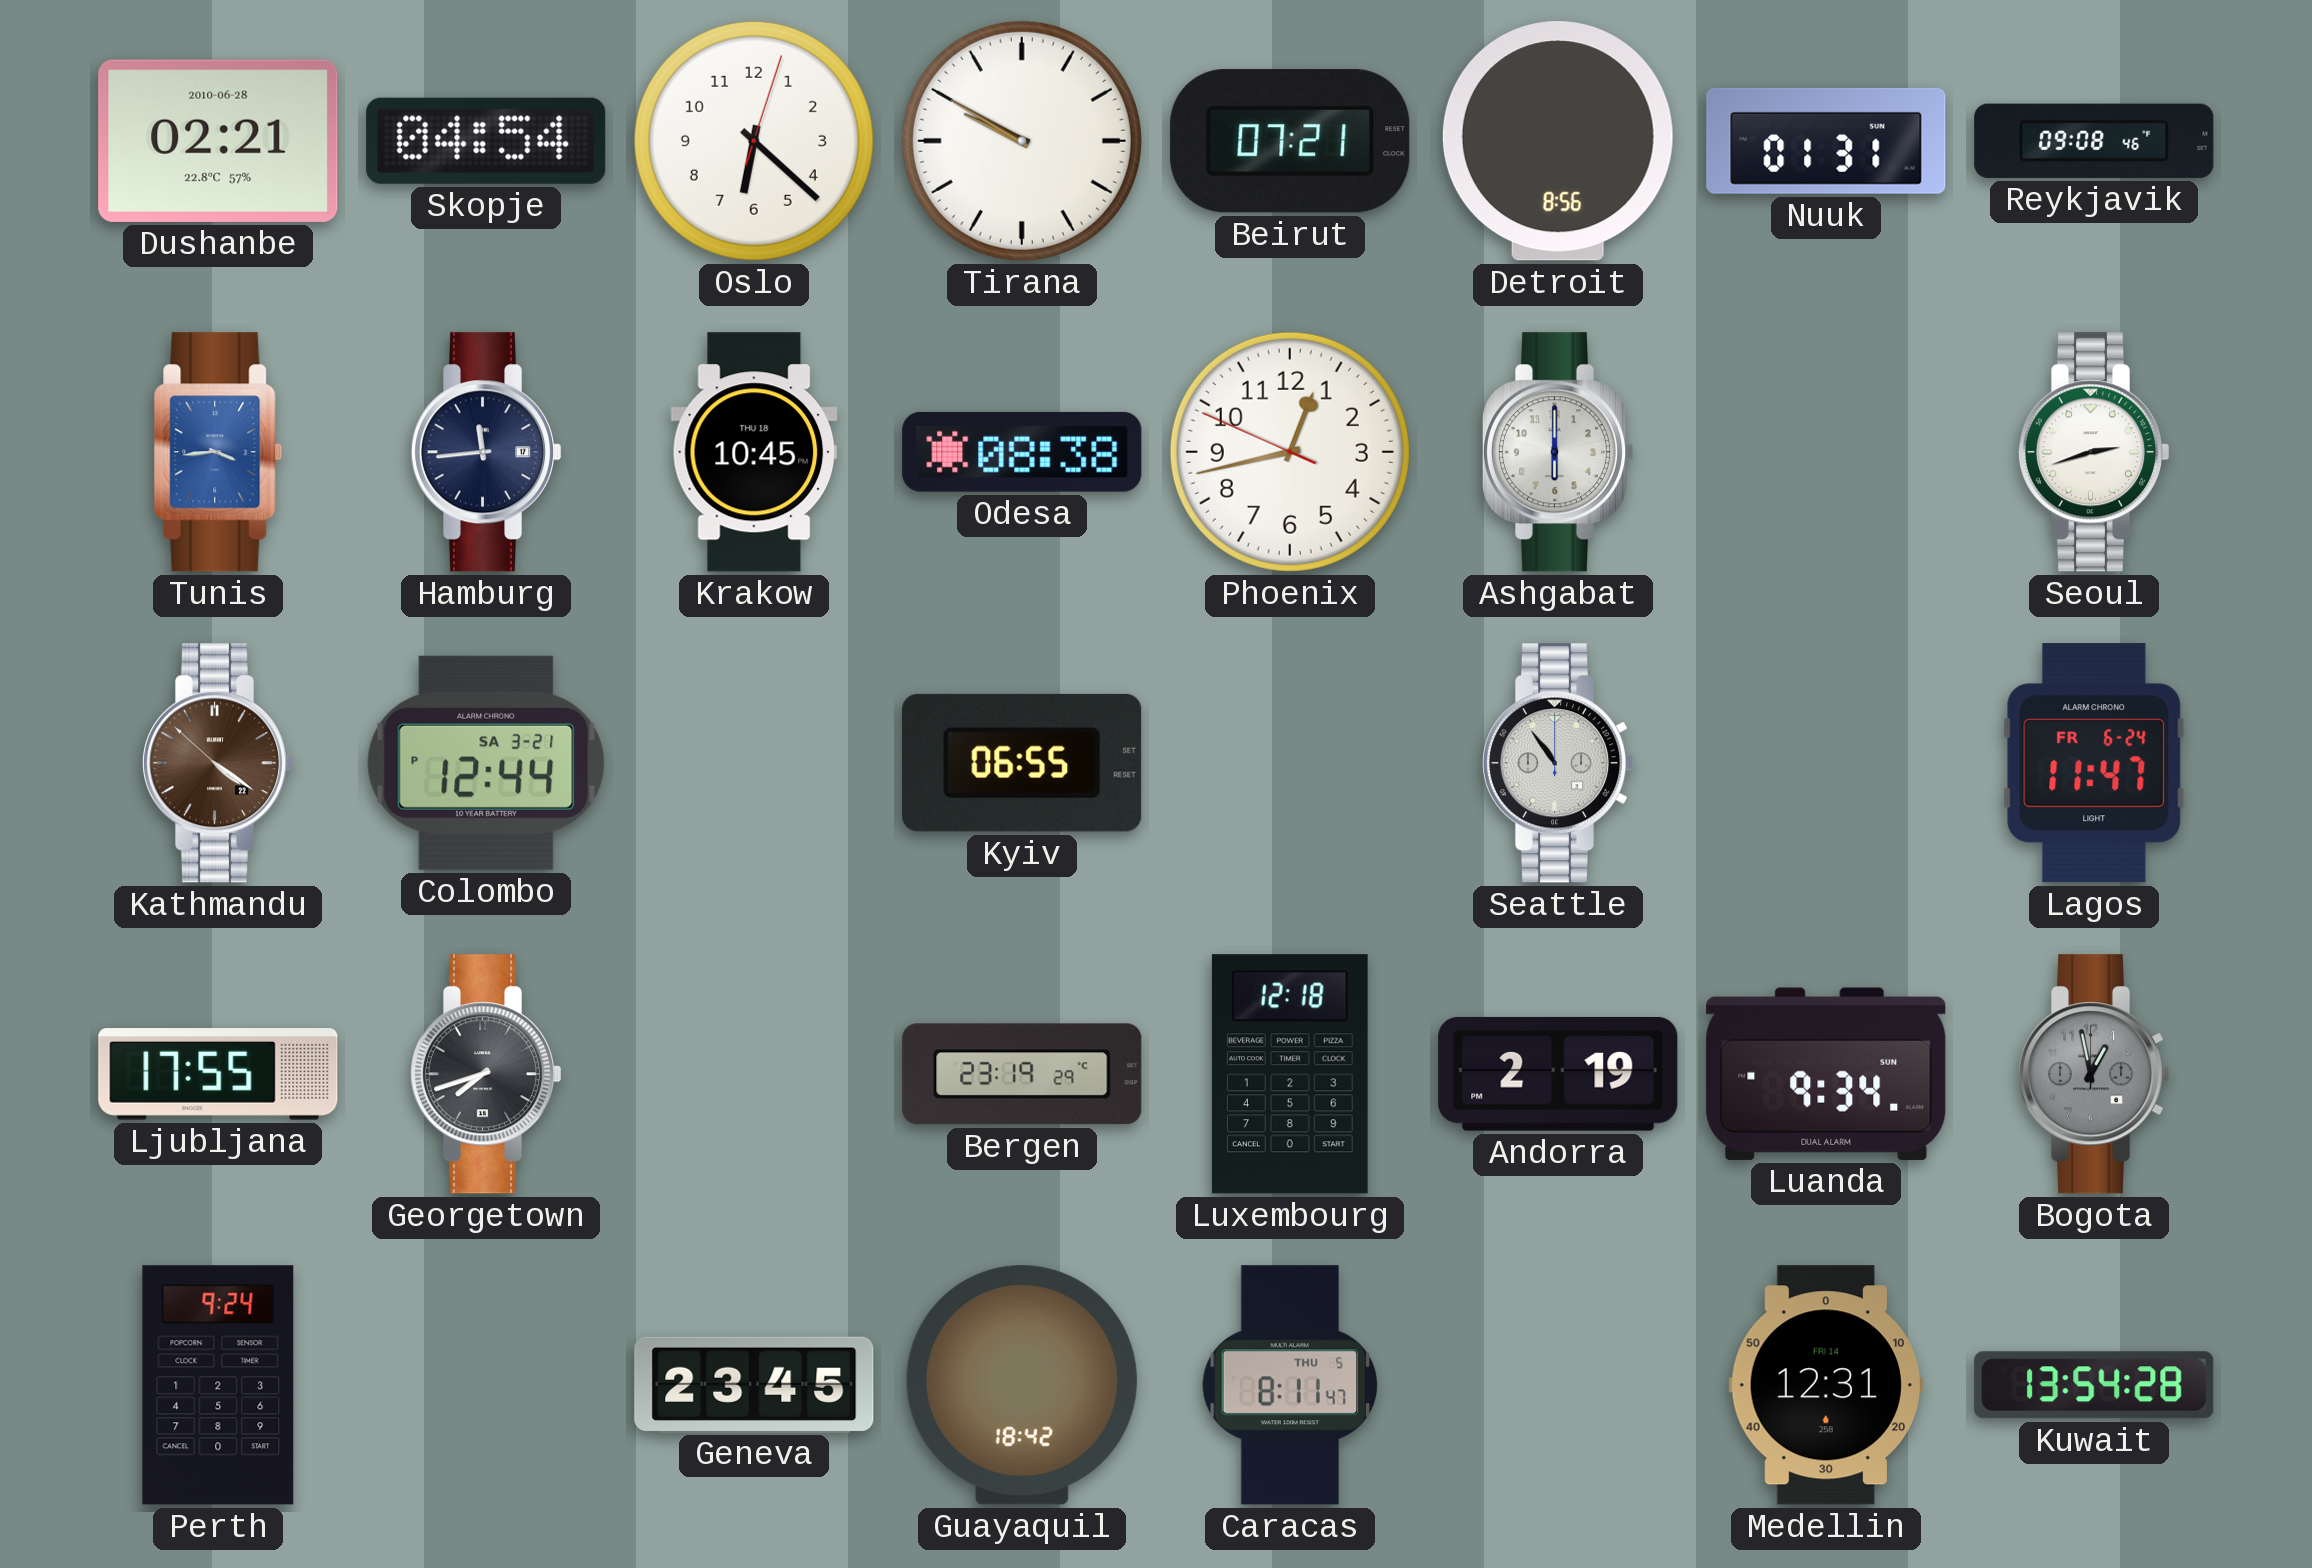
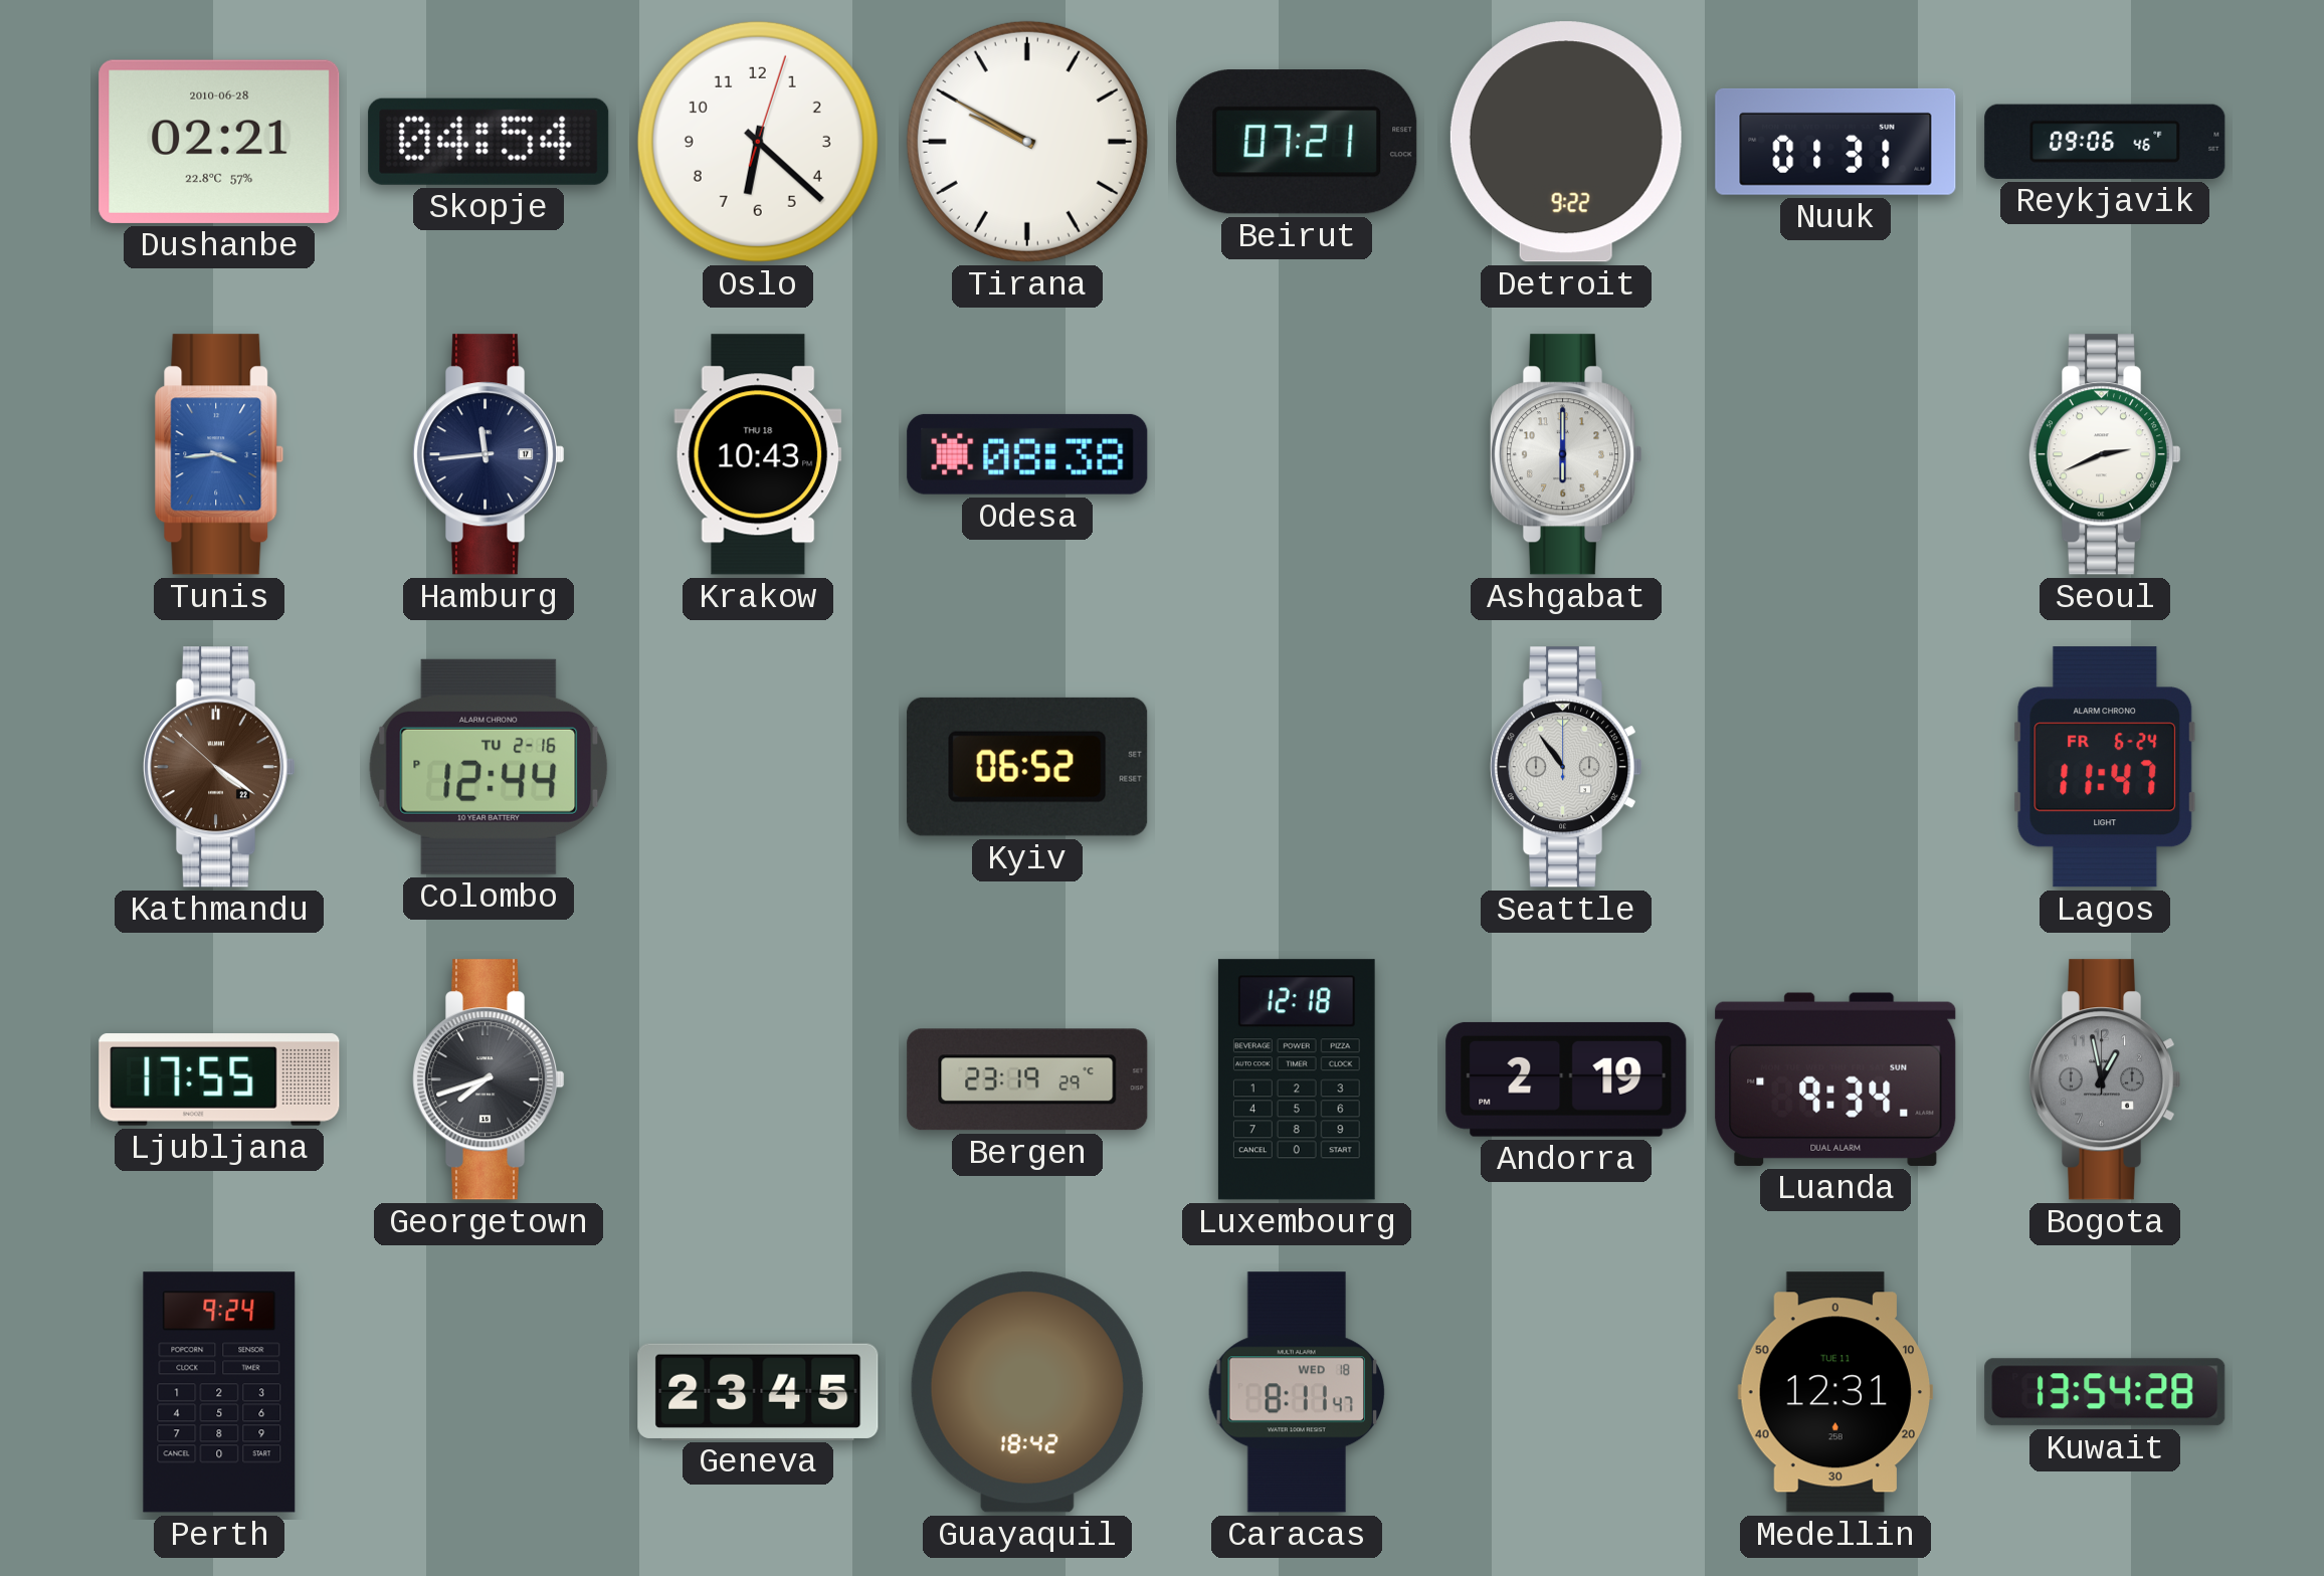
Detroit: 8:56 -> 9:22
Reykjavik: 09:08 -> 09:06
Krakow: 10:45 -> 10:43
Phoenix: 12:42 -> none
Seoul: 2:42 -> 2:41
Colombo date: SA 3-21 -> TU 2-16
Kyiv: 06:55 -> 06:52
Caracas date: THU 5 -> WED 18
Medellin date: FRI 14 -> TUE 11
